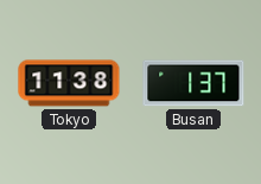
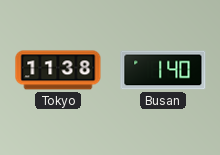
Busan: 1:37 -> 1:40
